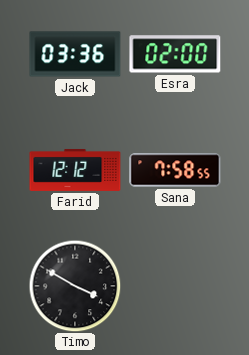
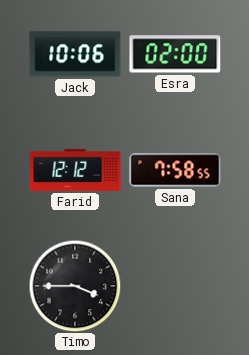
Jack: 03:36 -> 10:06
Timo: 3:50 -> 3:45
